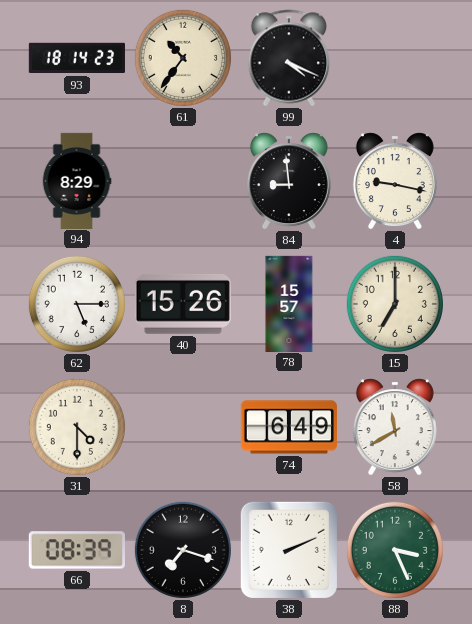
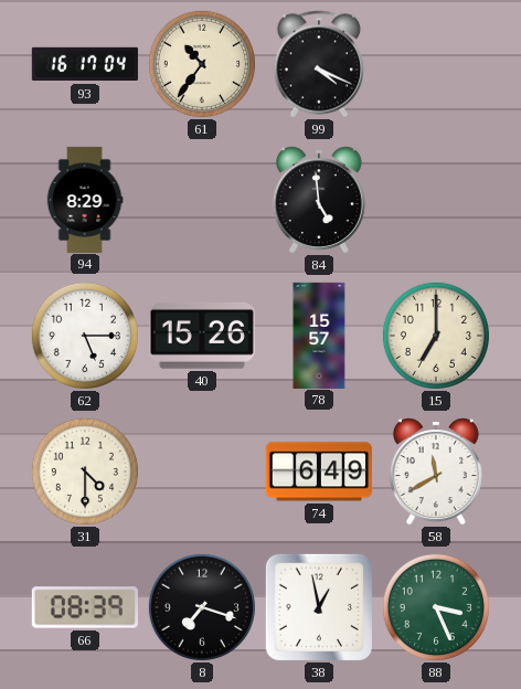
93: 18:14 -> 16:17
84: 8:59 -> 4:59
4: 9:17 -> none
38: 2:11 -> 12:58
